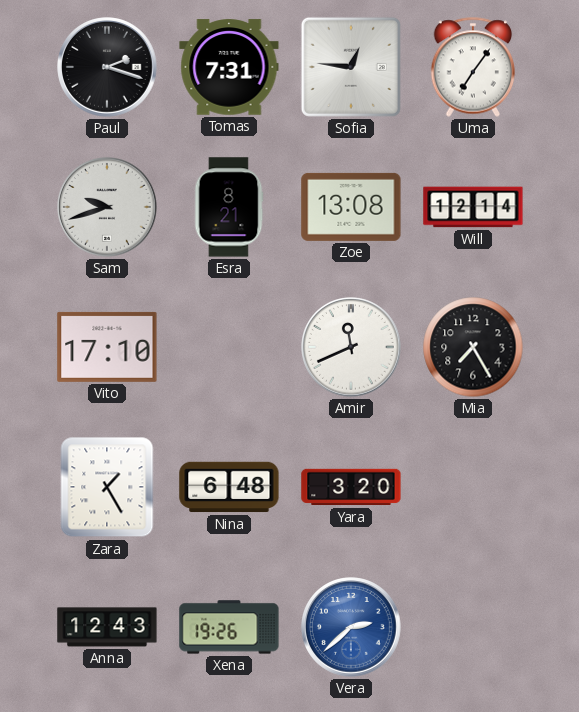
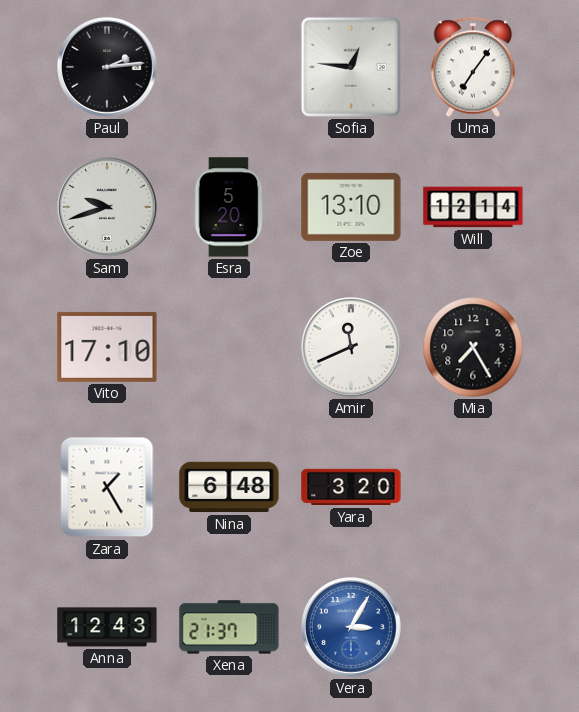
Paul: 2:18 -> 2:14
Tomas: 7:31 -> none
Esra: 8:21 -> 5:20
Zoe: 13:08 -> 13:10
Xena: 19:26 -> 21:37
Vera: 2:38 -> 3:05
